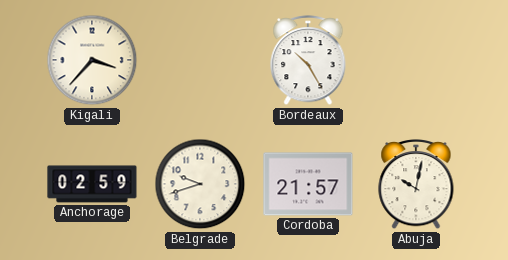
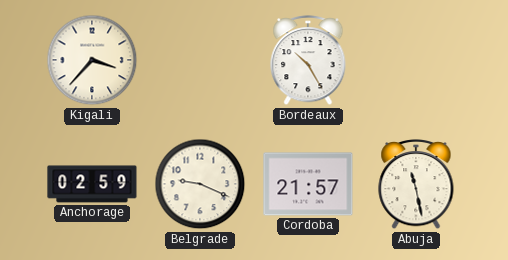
Belgrade: 9:42 -> 9:19
Abuja: 10:02 -> 11:28
